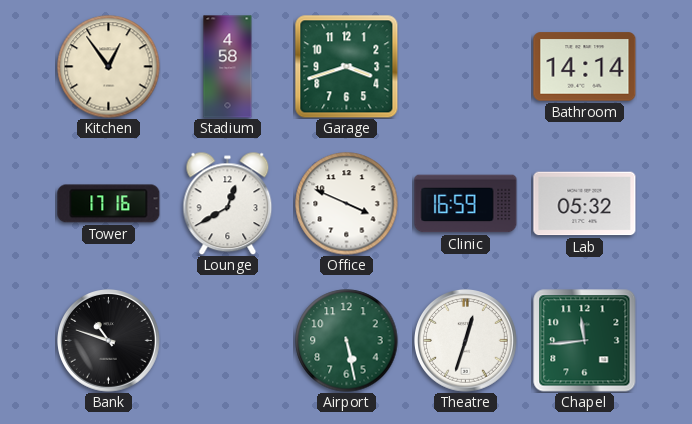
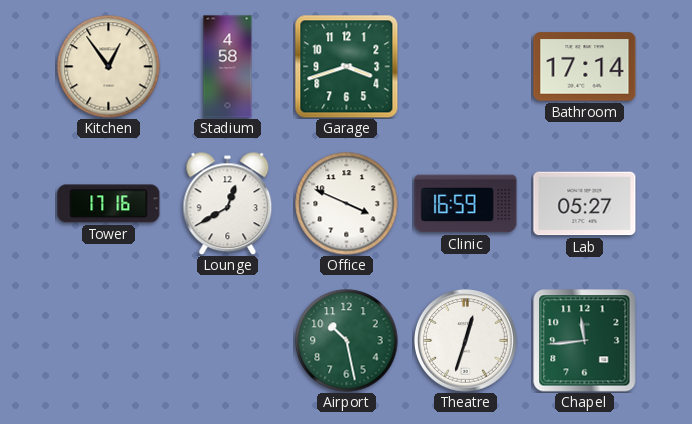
Bathroom: 14:14 -> 17:14
Lab: 05:32 -> 05:27
Bank: 10:48 -> none
Airport: 5:28 -> 10:28
